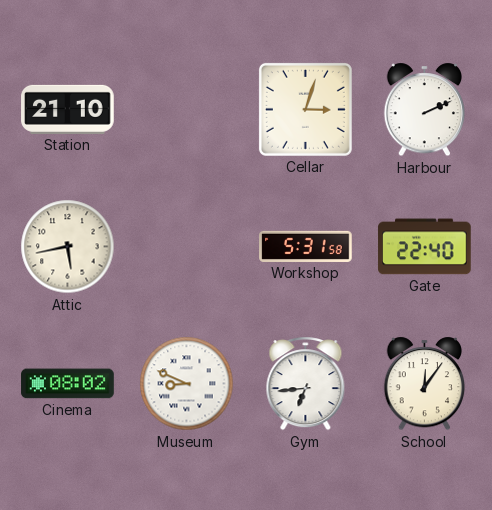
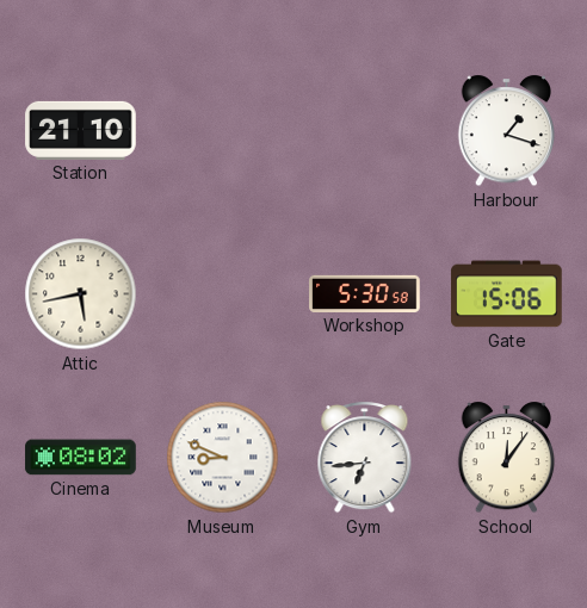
Cellar: 3:03 -> none
Harbour: 2:11 -> 1:18
Workshop: 5:31 -> 5:30
Gate: 22:40 -> 15:06
